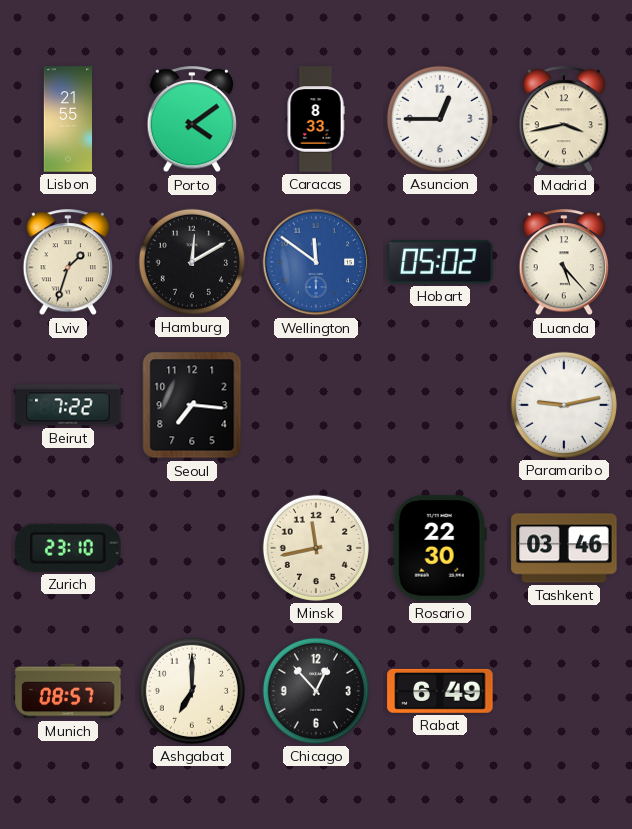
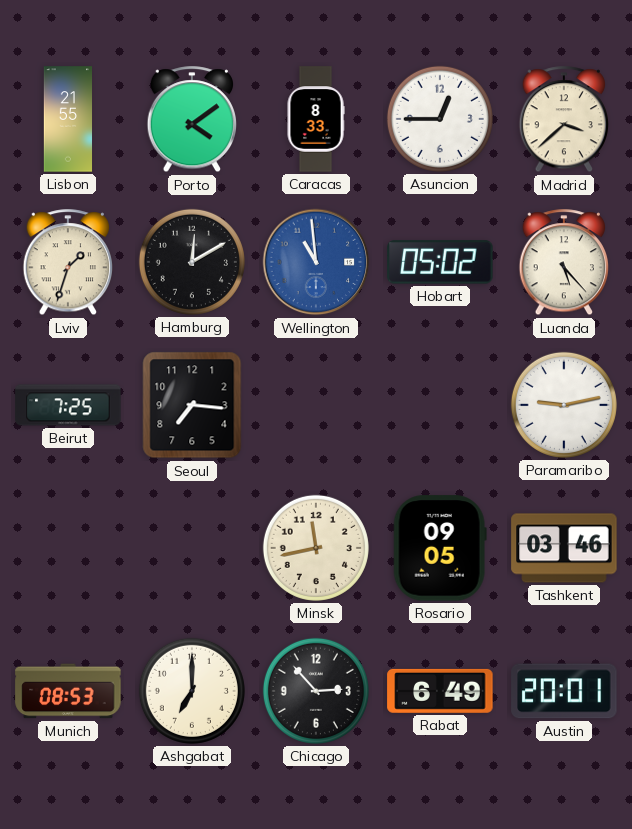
Madrid: 3:43 -> 3:38
Wellington: 11:51 -> 10:59
Beirut: 7:22 -> 7:25
Zurich: 23:10 -> none
Rosario: 22:30 -> 09:05
Munich: 08:57 -> 08:53
Chicago: 12:53 -> 2:53
Austin: none -> 20:01
